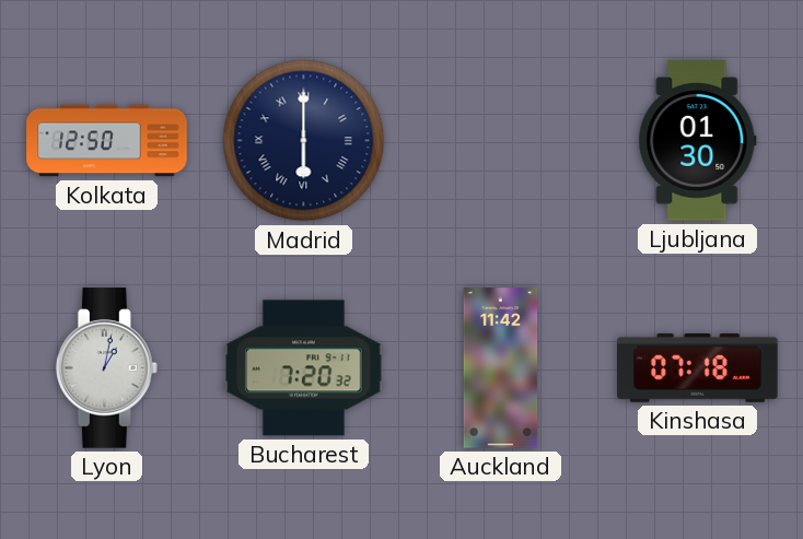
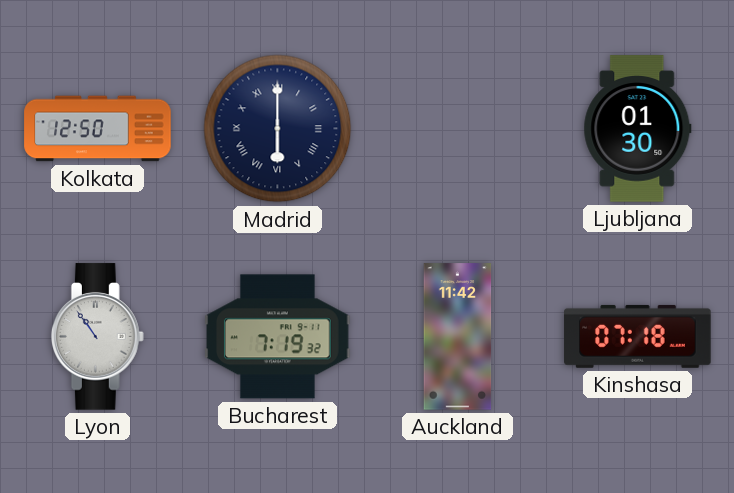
Lyon: 1:02 -> 10:54
Bucharest: 7:20 -> 7:19
